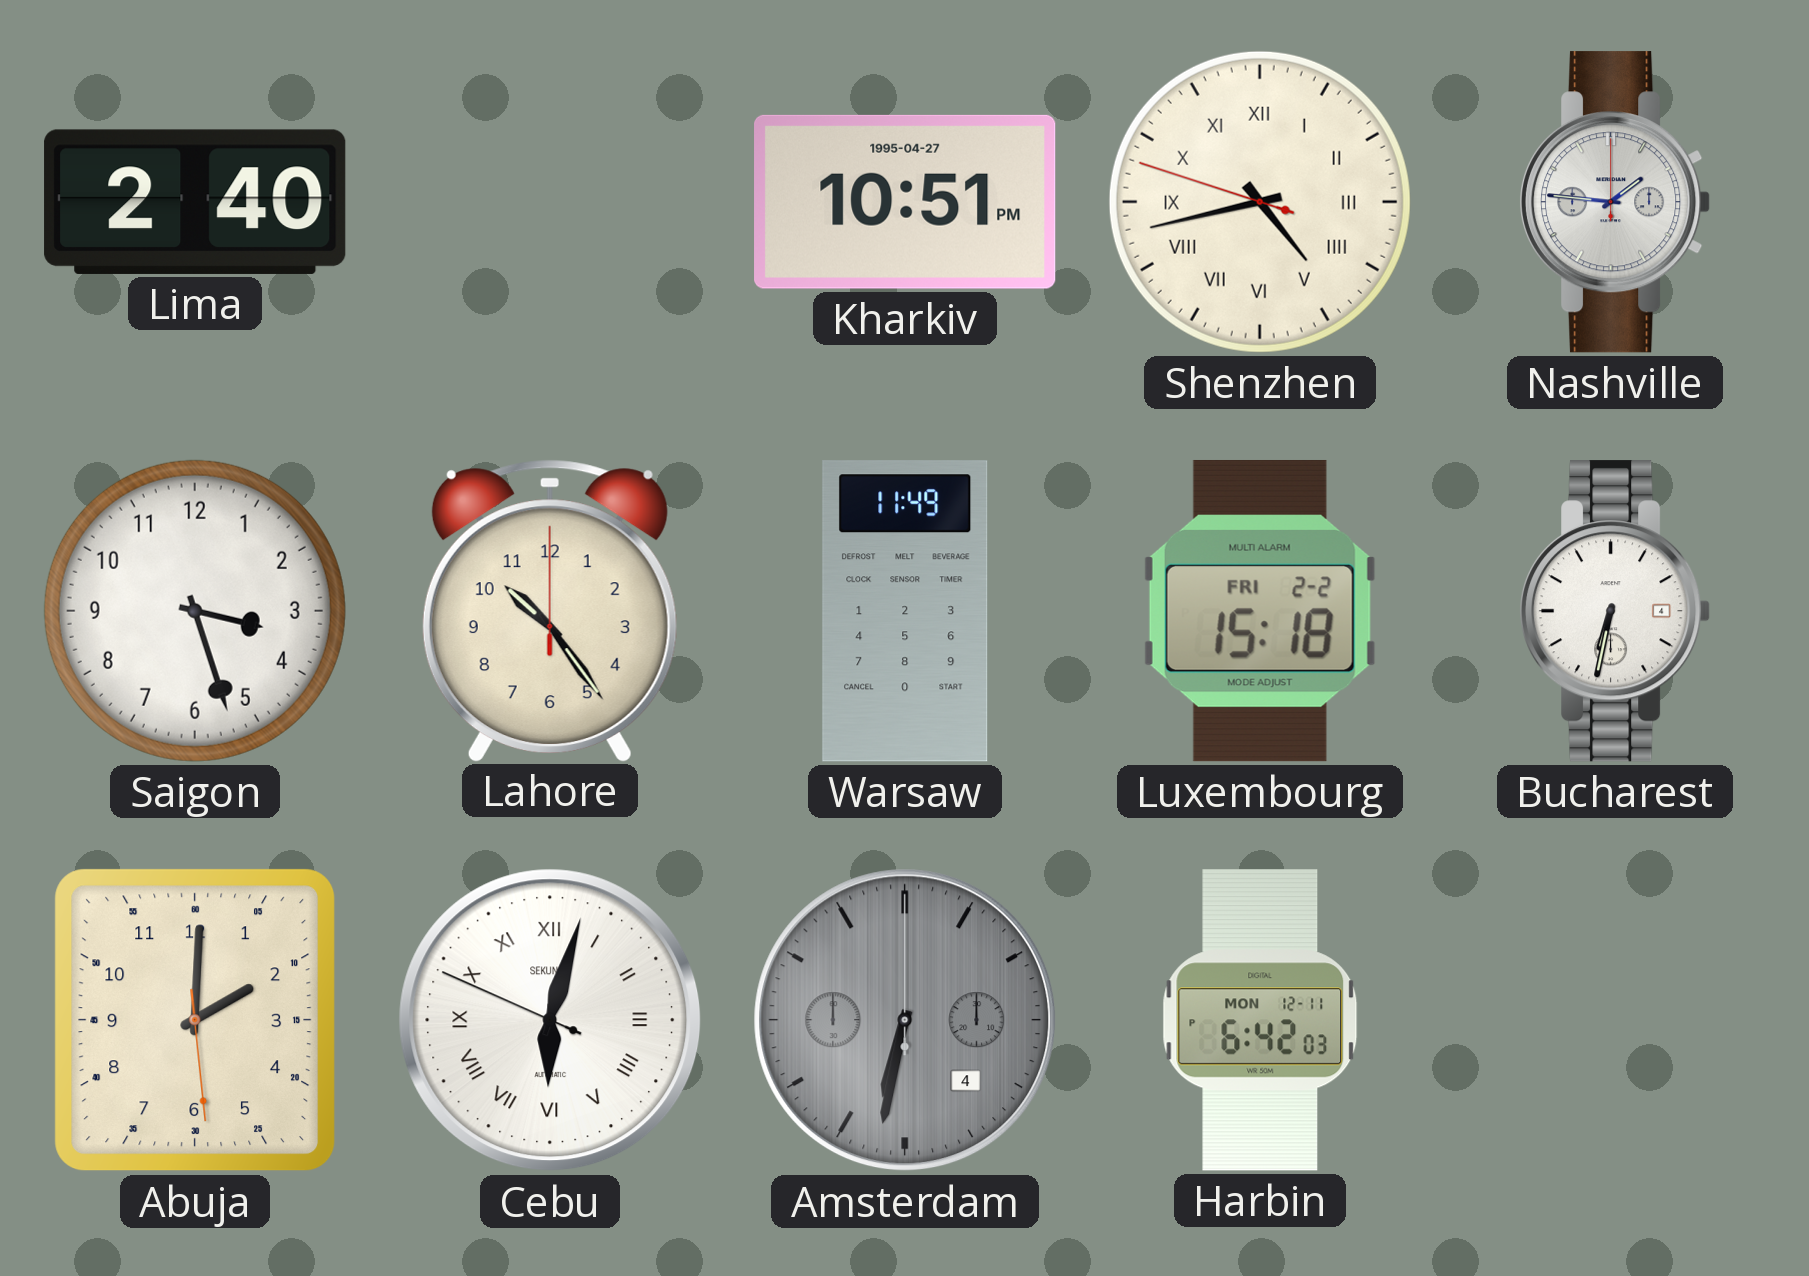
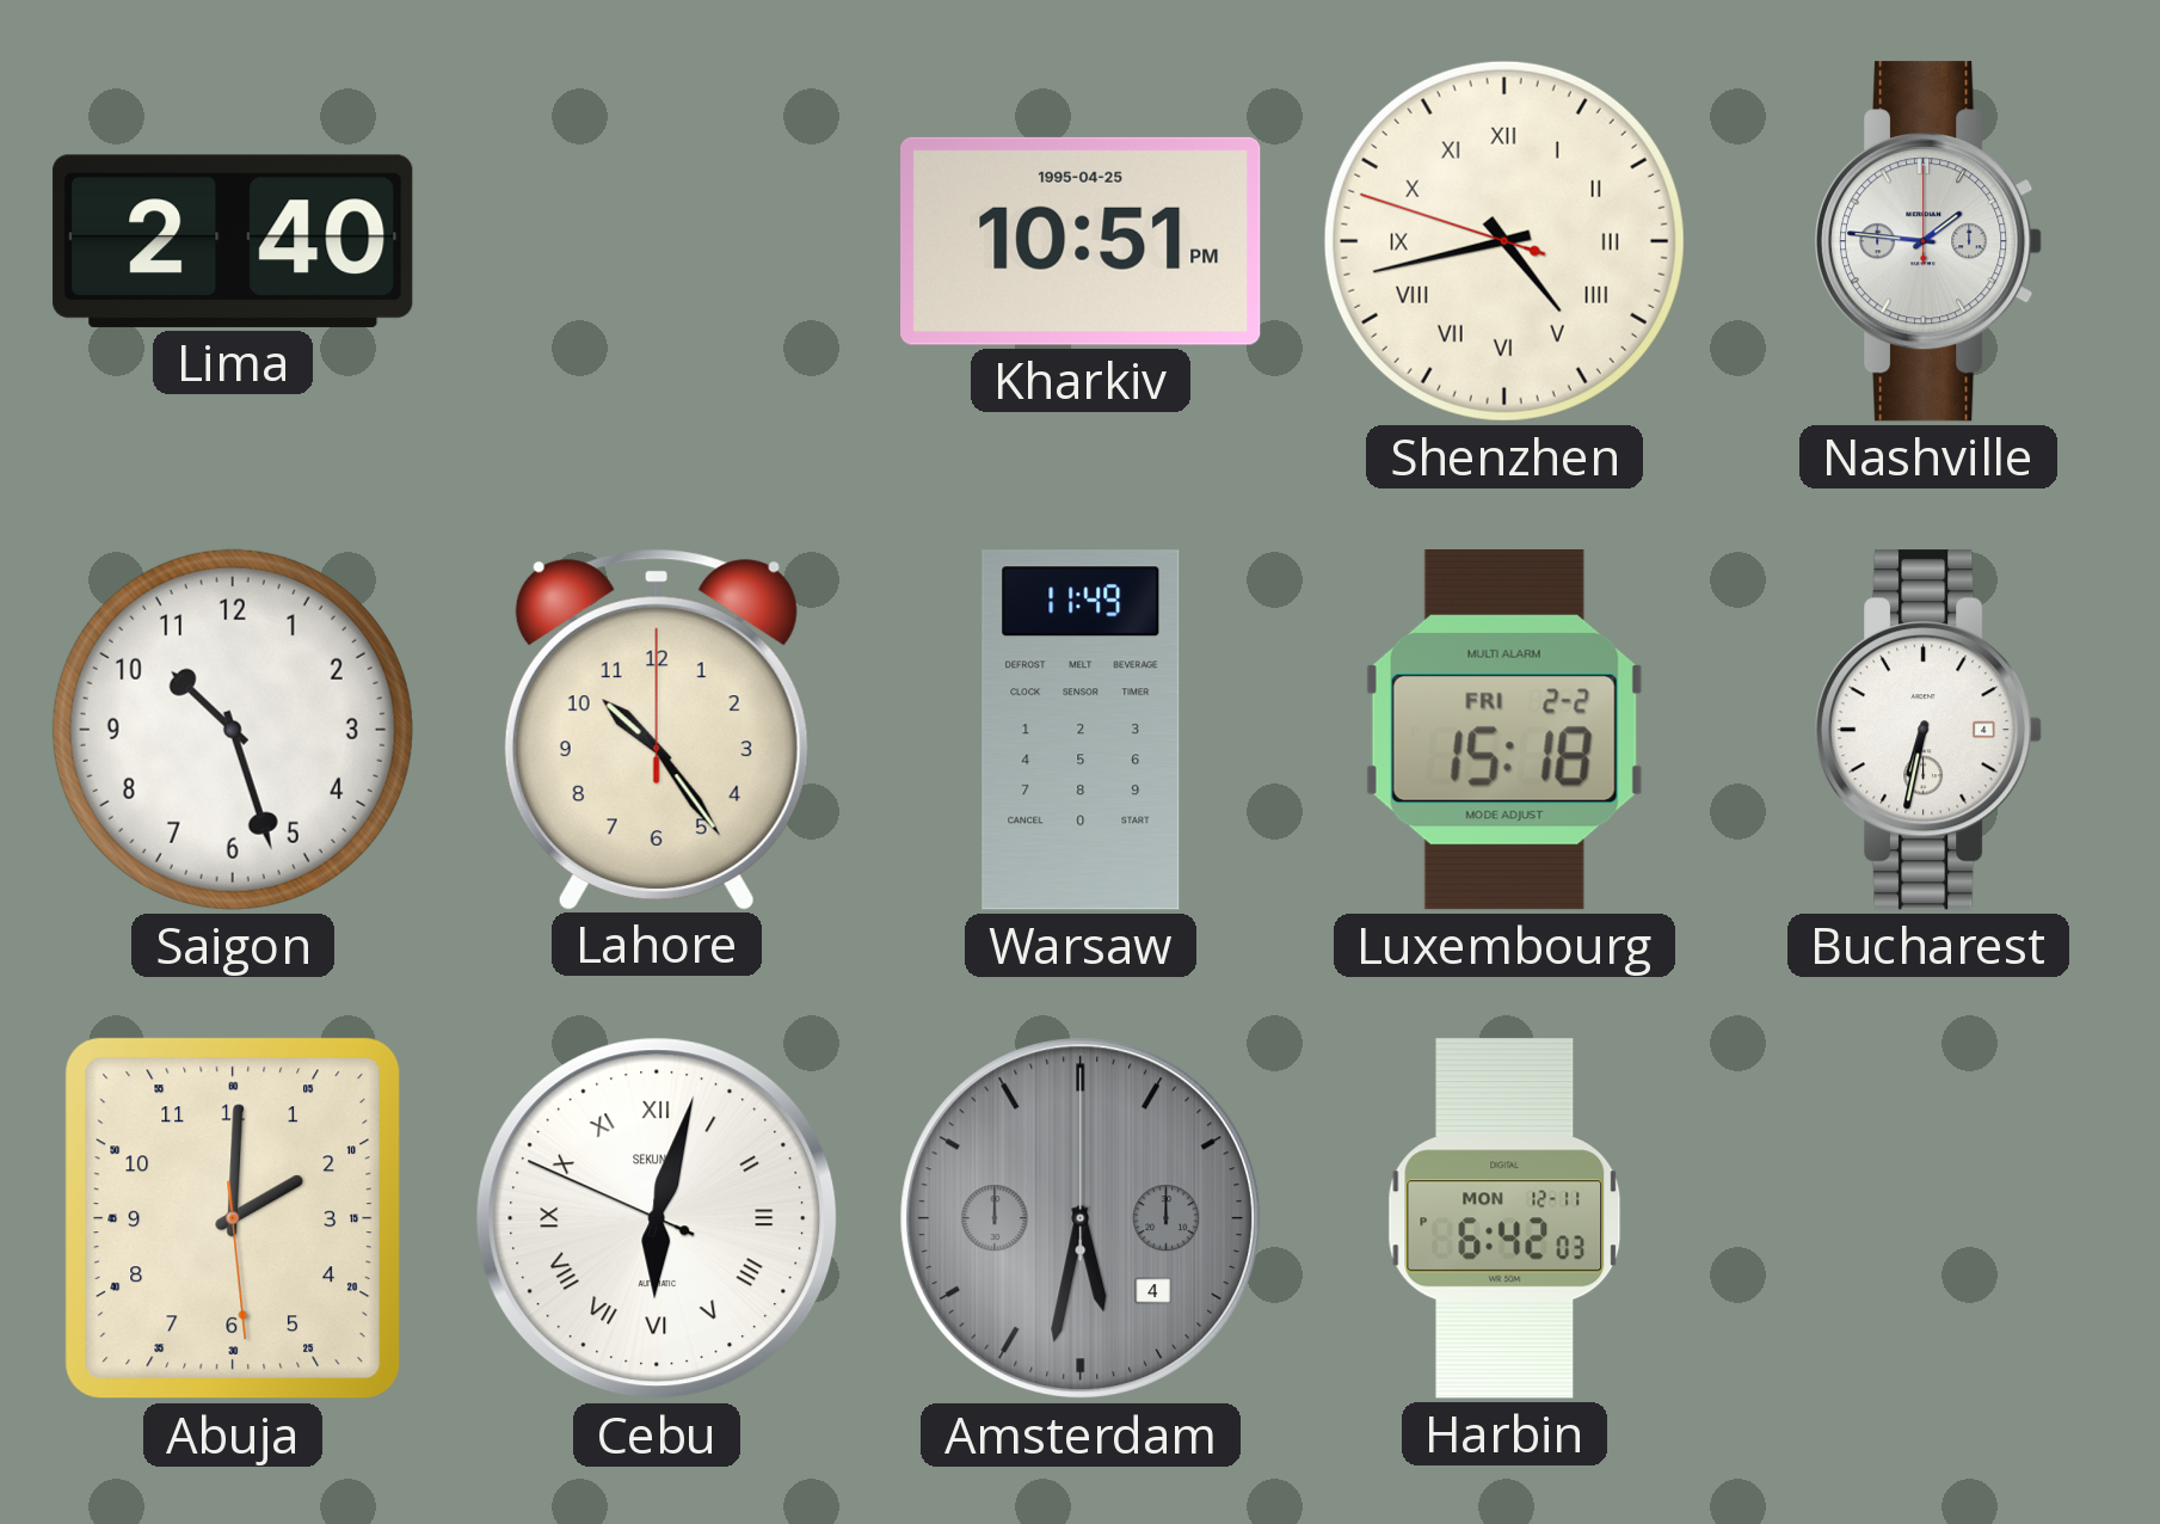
Kharkiv date: 1995-04-27 -> 1995-04-25
Saigon: 3:27 -> 10:27
Amsterdam: 6:32 -> 5:32
